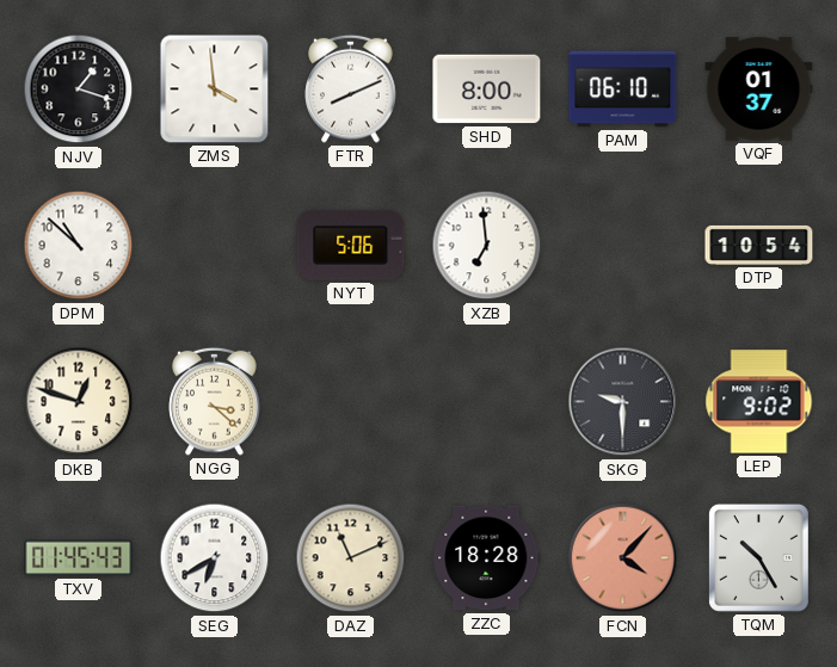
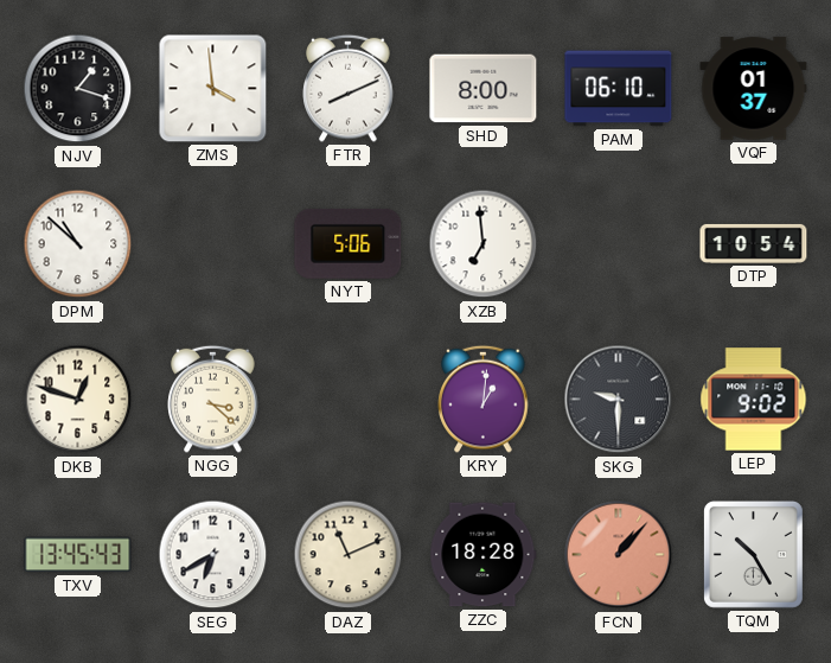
KRY: none -> 1:01
TXV: 01:45 -> 13:45
FCN: 4:07 -> 1:07
